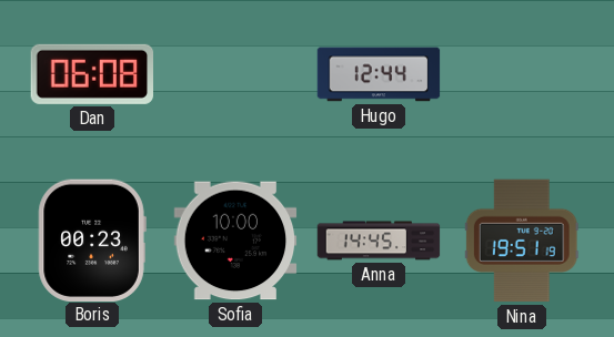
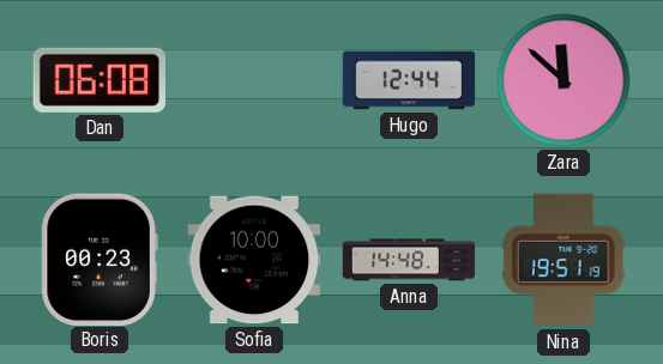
Zara: none -> 11:52
Anna: 14:45 -> 14:48
